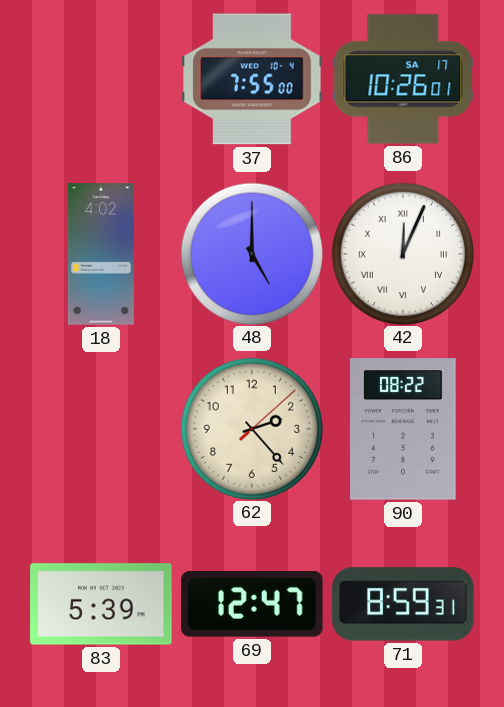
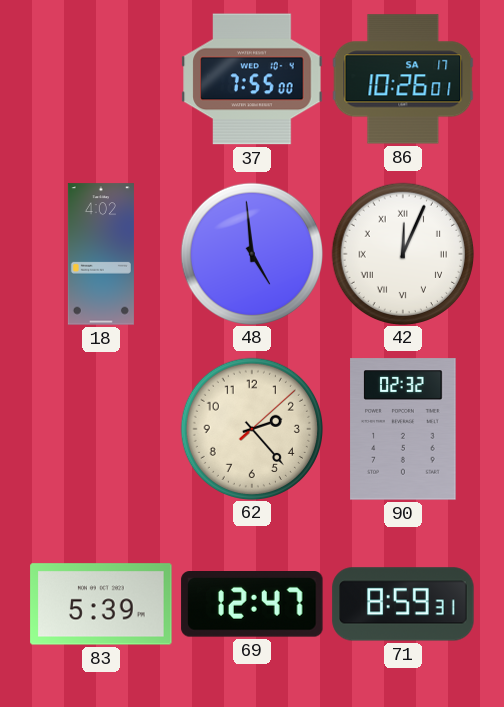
48: 5:00 -> 4:59
90: 08:22 -> 02:32
